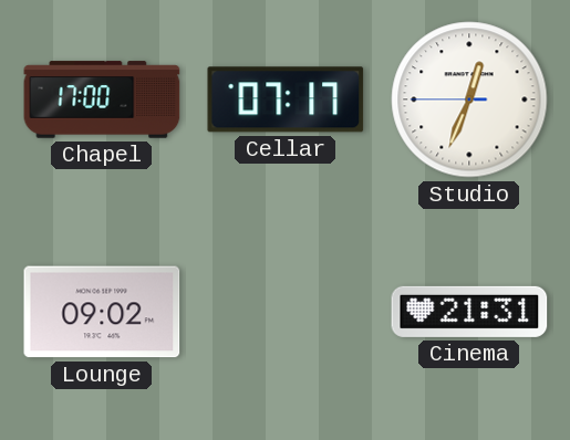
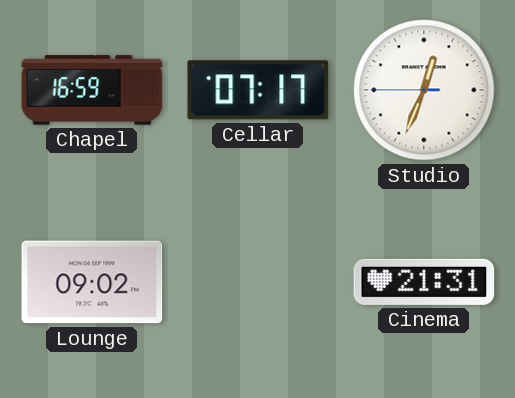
Chapel: 17:00 -> 16:59
